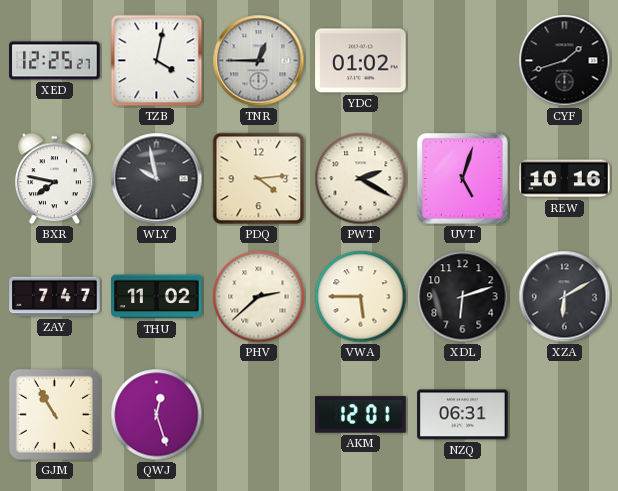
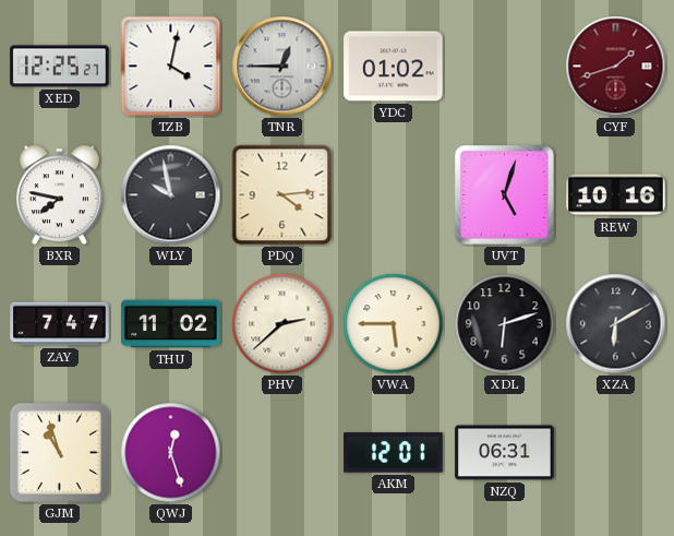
CYF dial: black -> burgundy
PWT: 2:20 -> none
GJM: 10:55 -> 10:57
